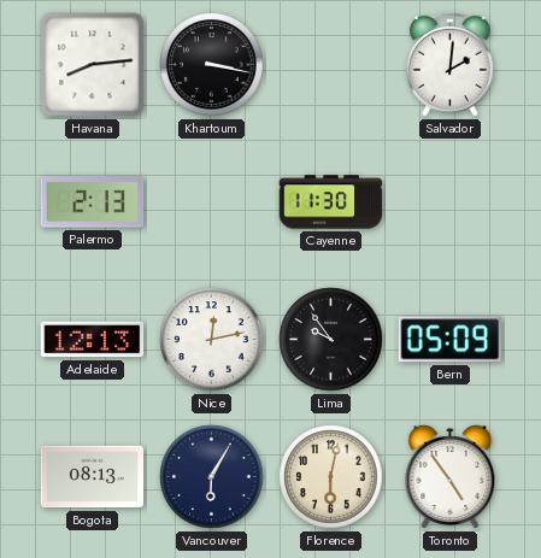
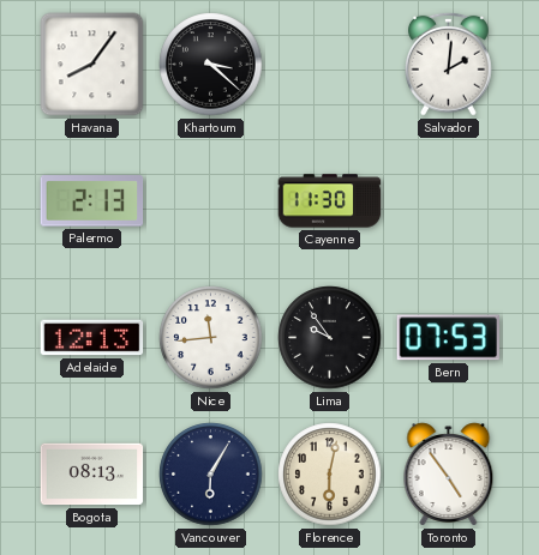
Havana: 8:14 -> 8:06
Khartoum: 3:17 -> 3:22
Nice: 12:13 -> 11:44
Bern: 05:09 -> 07:53
